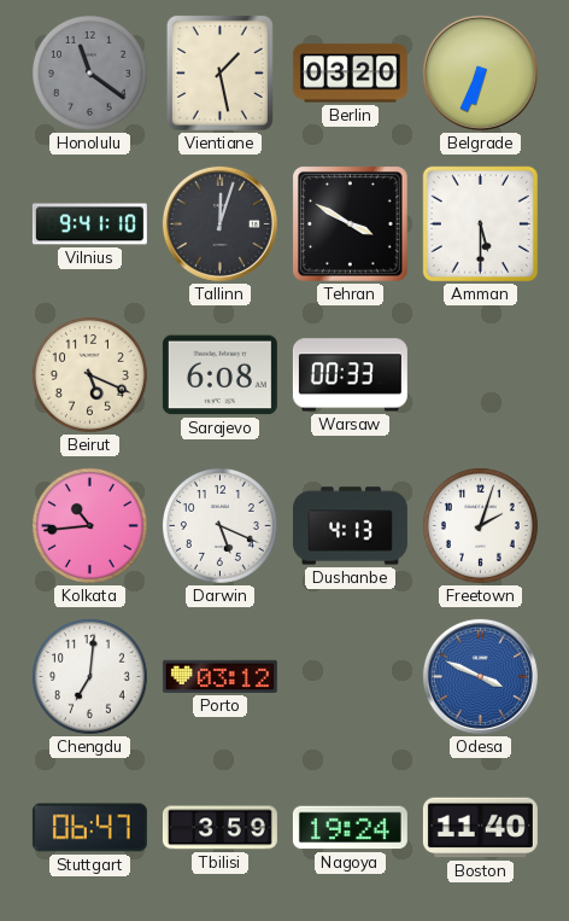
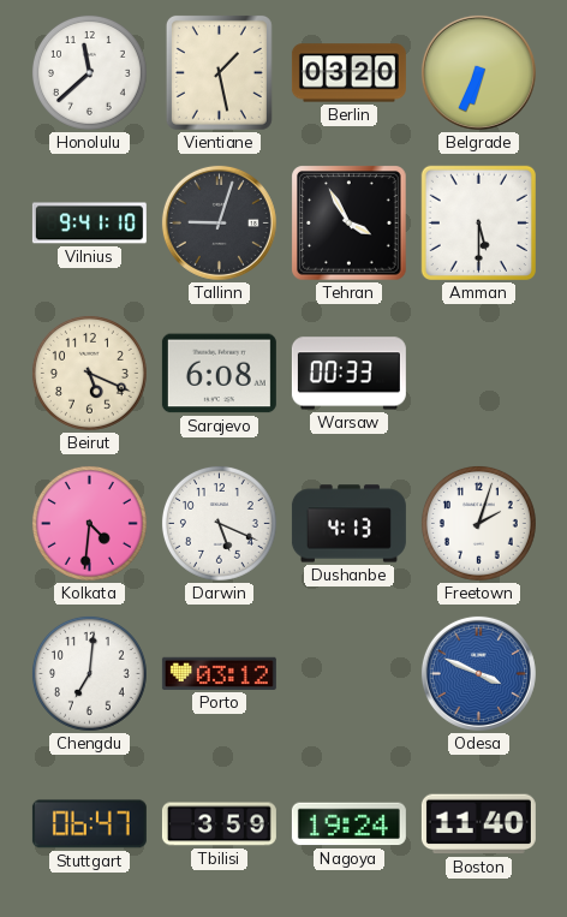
Honolulu: 11:21 -> 11:38
Honolulu dial: grey -> white
Tallinn: 12:03 -> 9:03
Tehran: 3:50 -> 3:55
Kolkata: 10:44 -> 4:31
